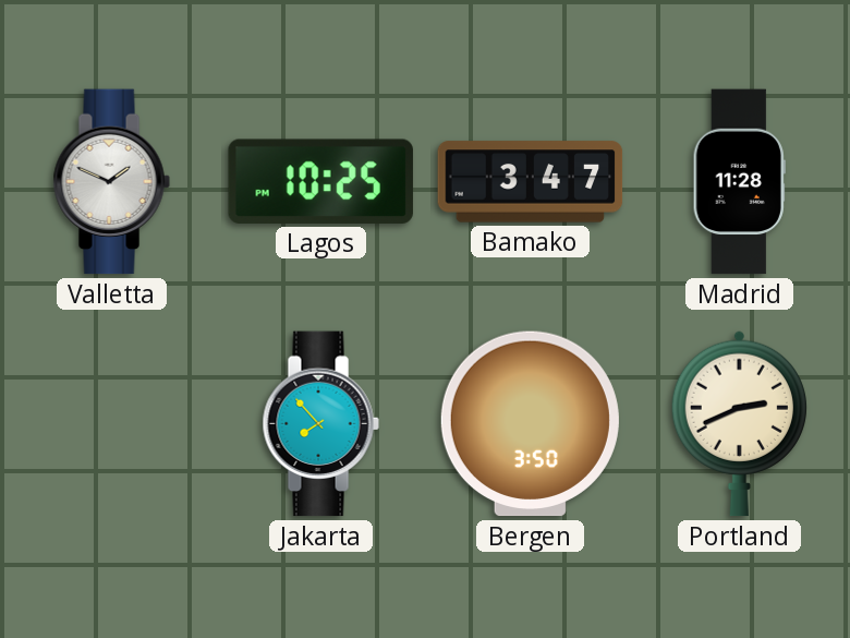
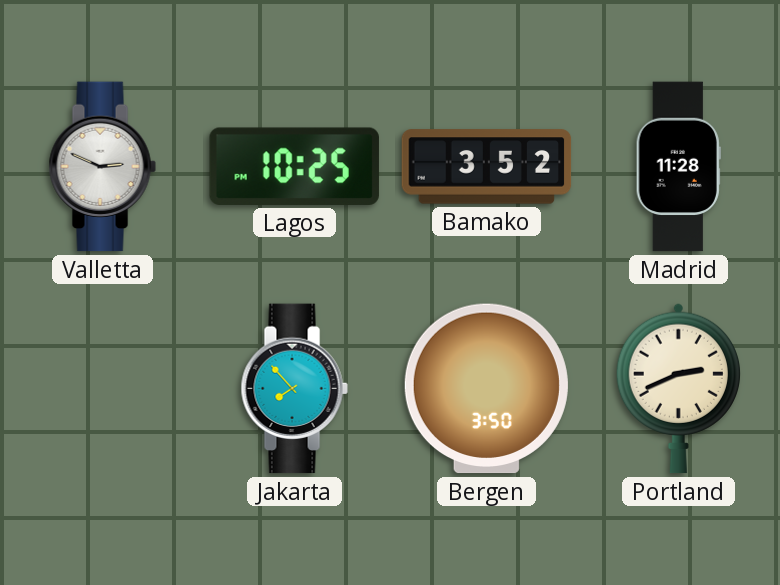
Valletta: 1:49 -> 2:49
Bamako: 3:47 -> 3:52
